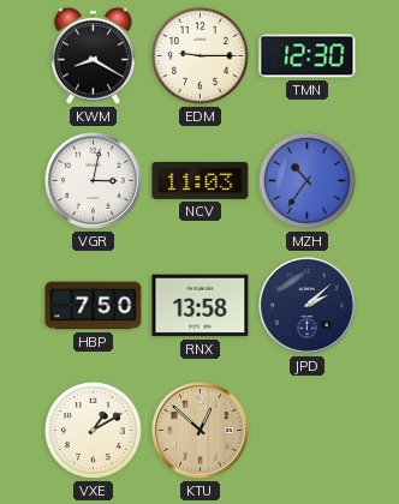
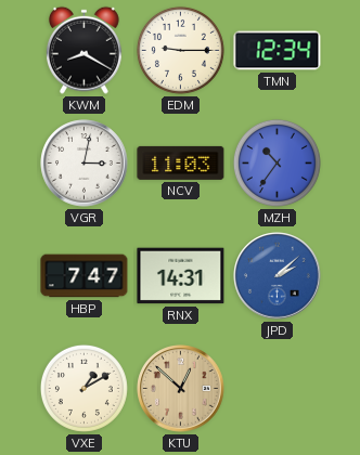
TMN: 12:30 -> 12:34
HBP: 7:50 -> 7:47
RNX: 13:58 -> 14:31
JPD dial: navy -> blue
